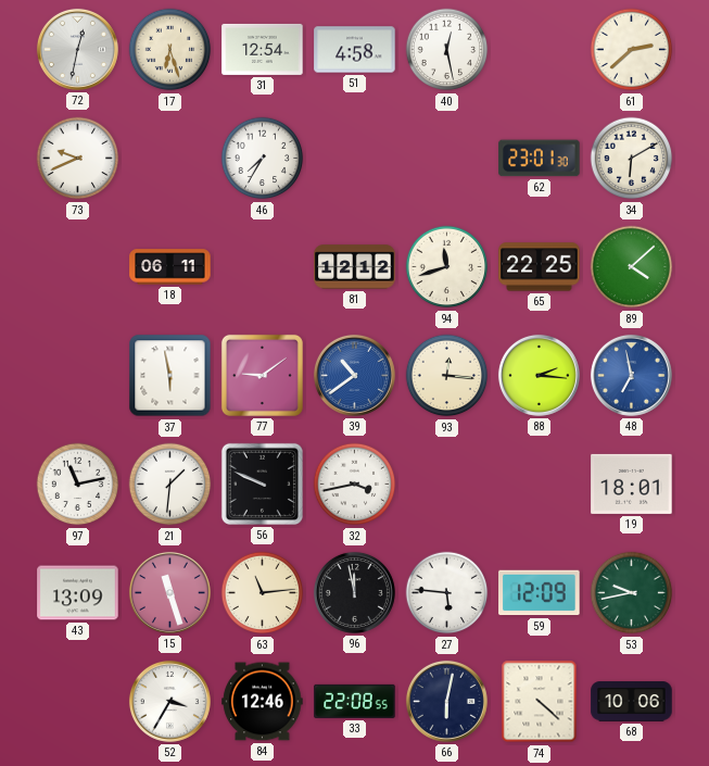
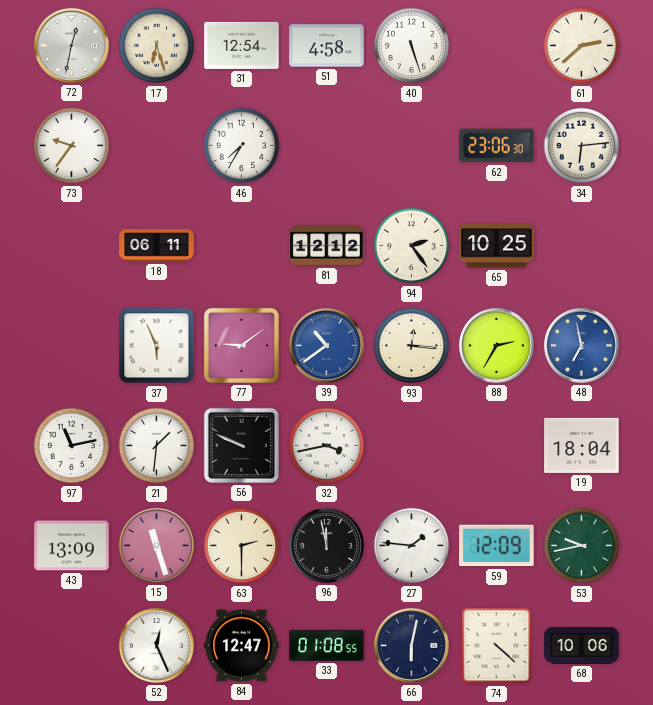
40: 12:28 -> 5:27
73: 9:41 -> 9:36
62: 23:01 -> 23:06
34: 6:10 -> 6:14
94: 11:42 -> 2:24
65: 22:25 -> 10:25
89: 4:08 -> none
37: 5:58 -> 5:56
88: 2:16 -> 2:35
19: 18:01 -> 18:04
63: 11:14 -> 2:30
27: 5:46 -> 1:46
52: 3:35 -> 12:26
84: 12:46 -> 12:47
33: 22:08 -> 01:08
